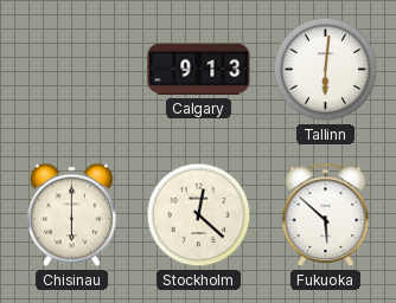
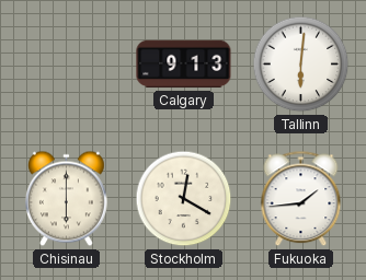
Stockholm: 12:22 -> 12:20
Fukuoka: 5:52 -> 1:44
